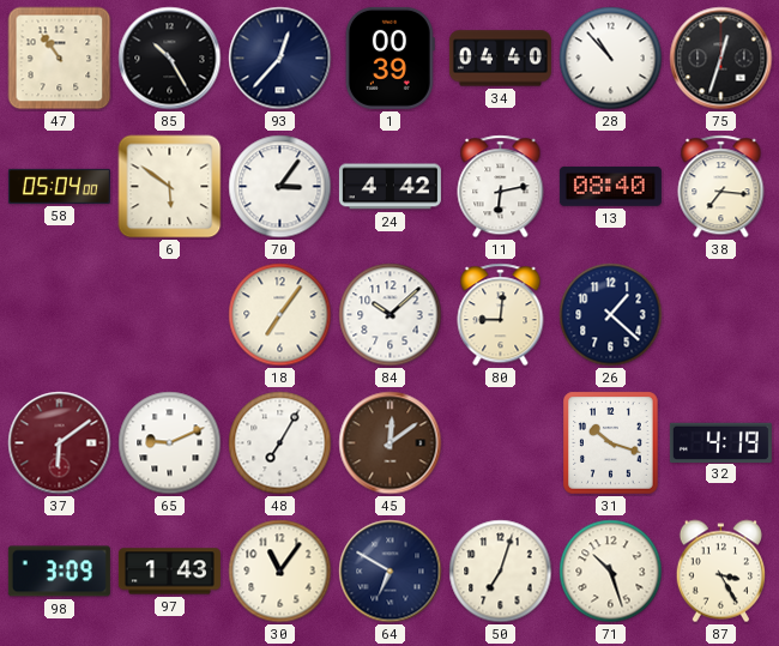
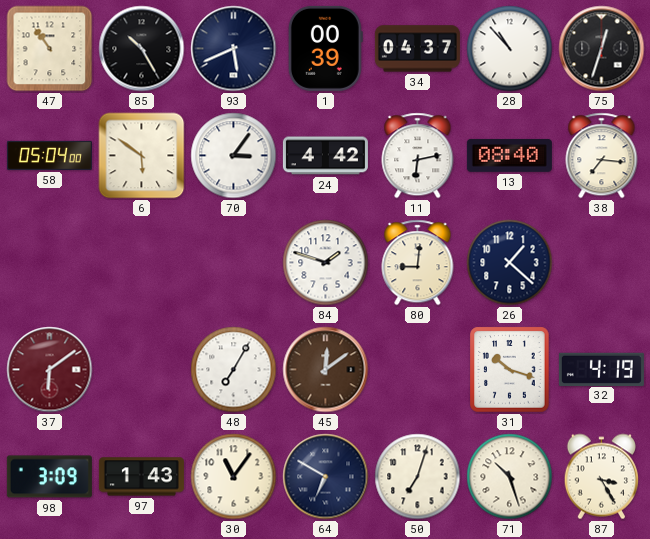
93: 12:37 -> 5:41
34: 04:40 -> 04:37
18: 7:06 -> none
84: 10:08 -> 1:48
65: 9:11 -> none
